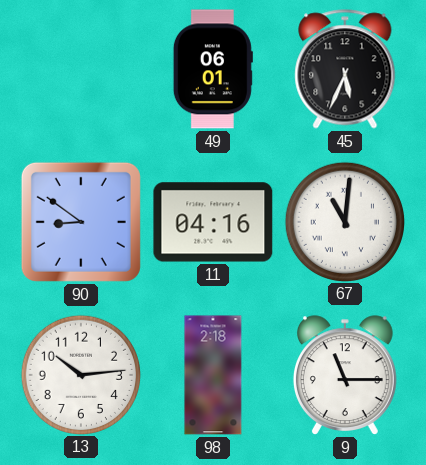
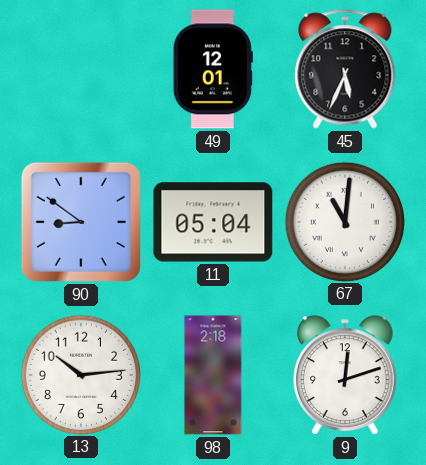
49: 06:01 -> 12:01
11: 04:16 -> 05:04
9: 11:15 -> 12:12
